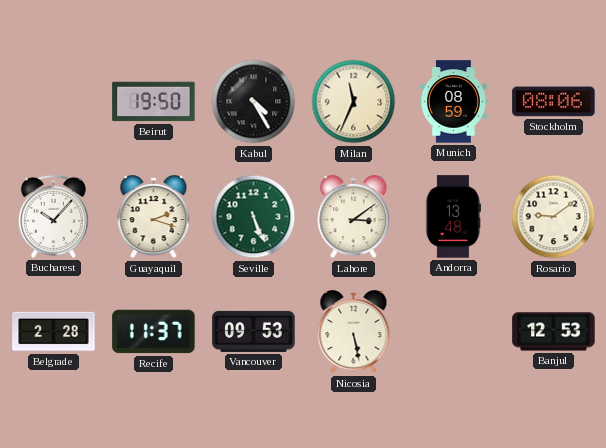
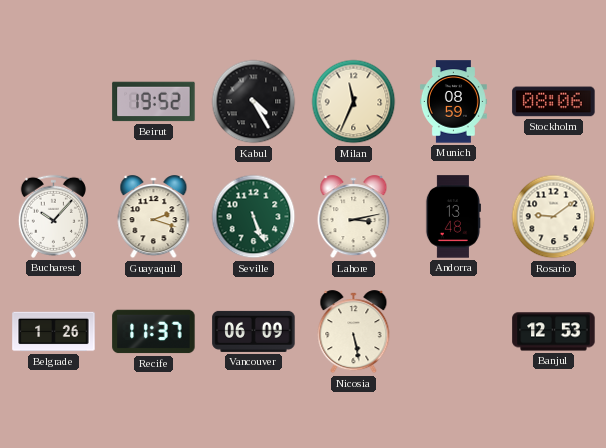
Beirut: 19:50 -> 19:52
Lahore: 3:09 -> 3:13
Belgrade: 2:28 -> 1:26
Vancouver: 09:53 -> 06:09
